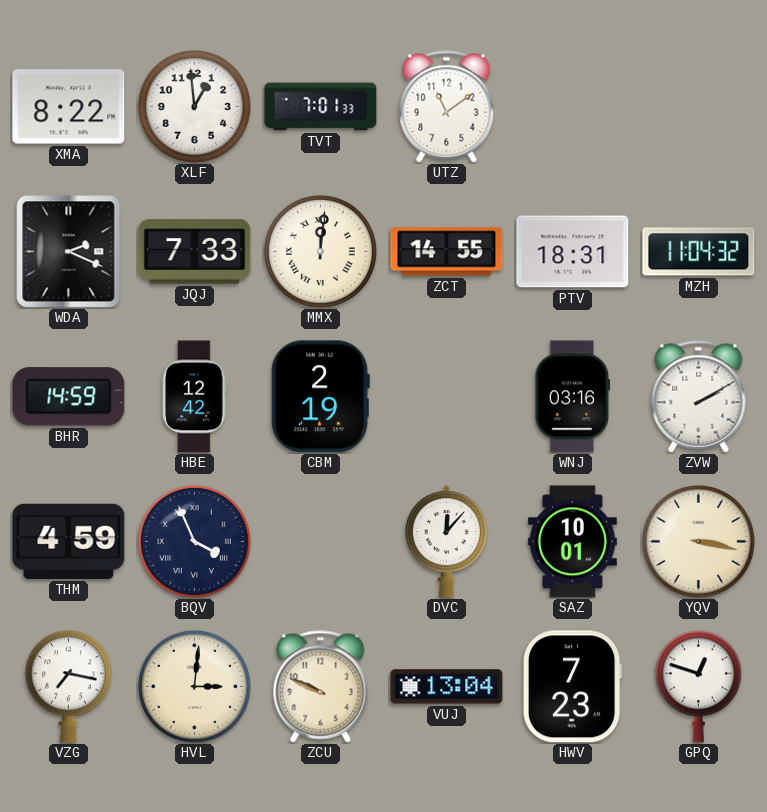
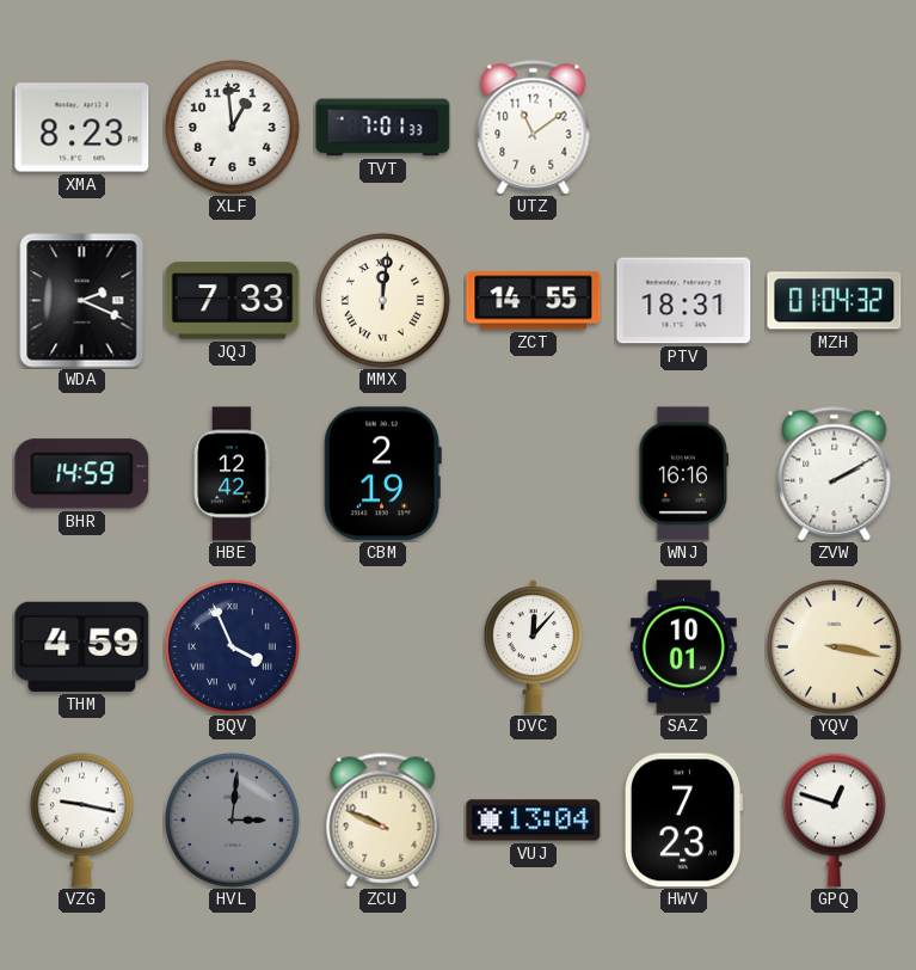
XMA: 8:22 -> 8:23
MZH: 11:04 -> 01:04
WNJ: 03:16 -> 16:16
VZG: 7:17 -> 9:17
HVL dial: cream -> grey
